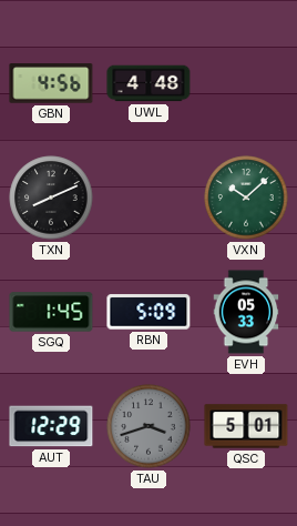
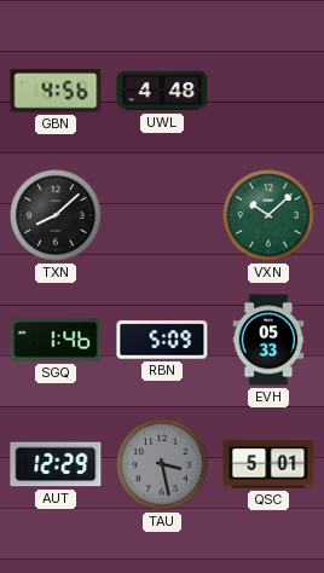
TXN: 8:11 -> 8:08
SGQ: 1:45 -> 1:46
TAU: 3:42 -> 3:28
